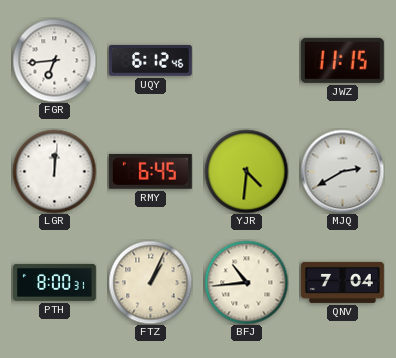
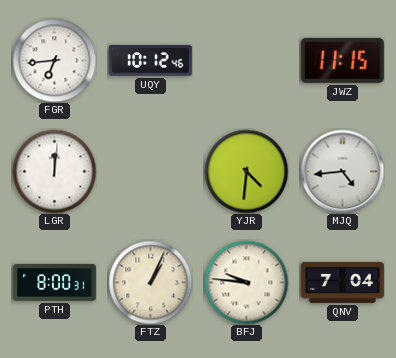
UQY: 6:12 -> 10:12
RMY: 6:45 -> none
MJQ: 2:40 -> 4:44
BFJ: 10:44 -> 9:46
